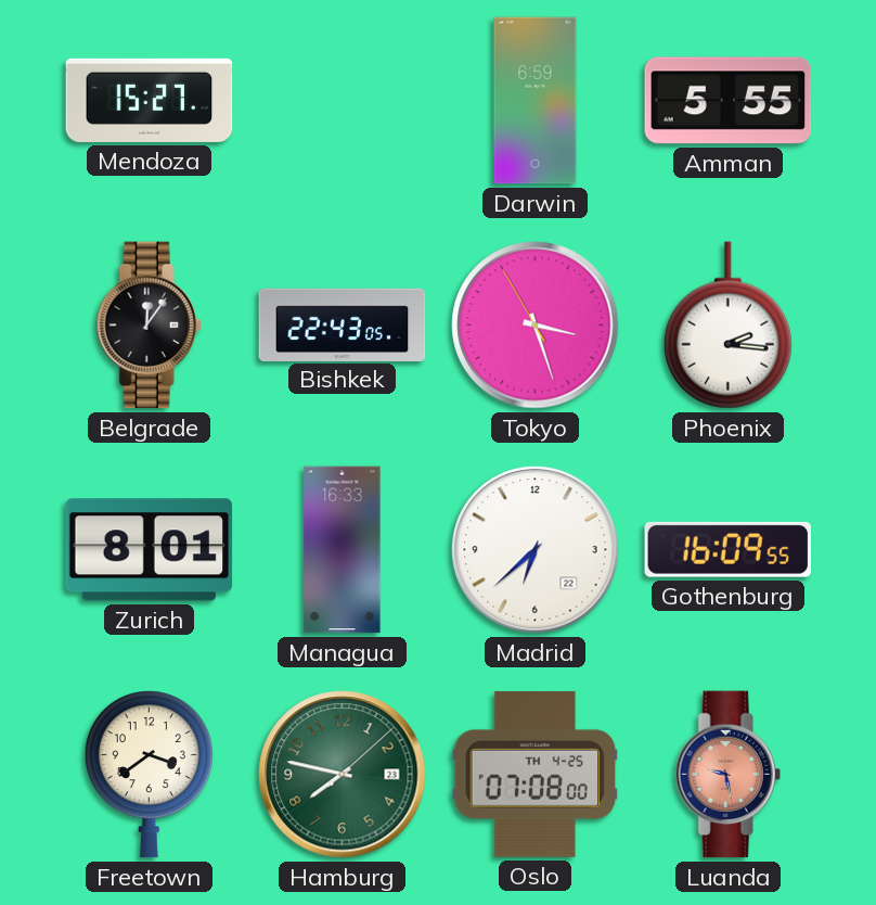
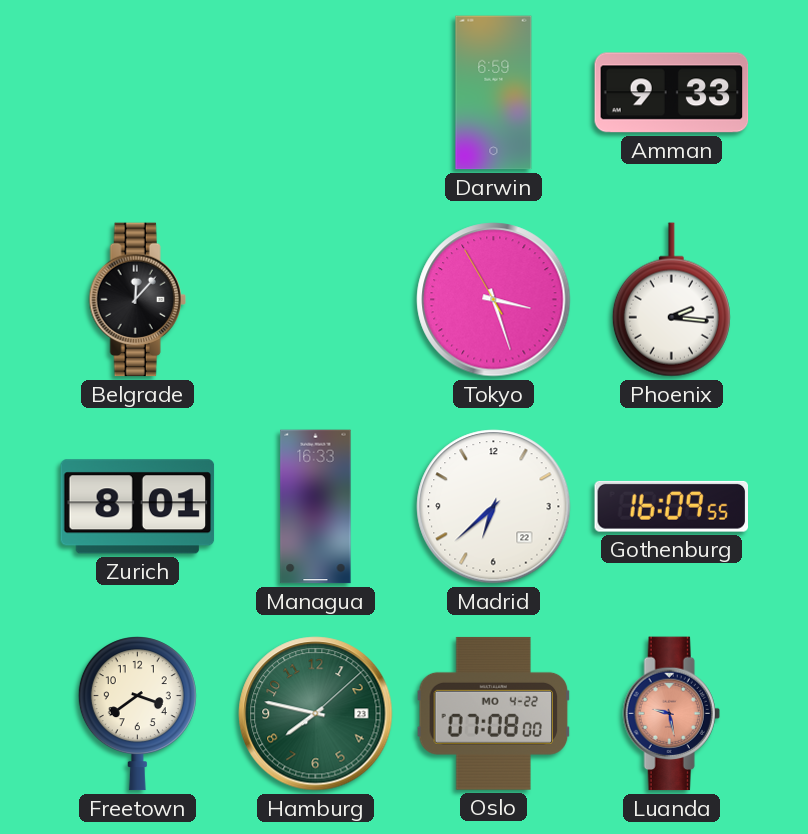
Mendoza: 15:27 -> none
Amman: 5:55 -> 9:33
Belgrade: 12:06 -> 12:07
Bishkek: 22:43 -> none
Oslo date: TH 4-25 -> MO 4-22
